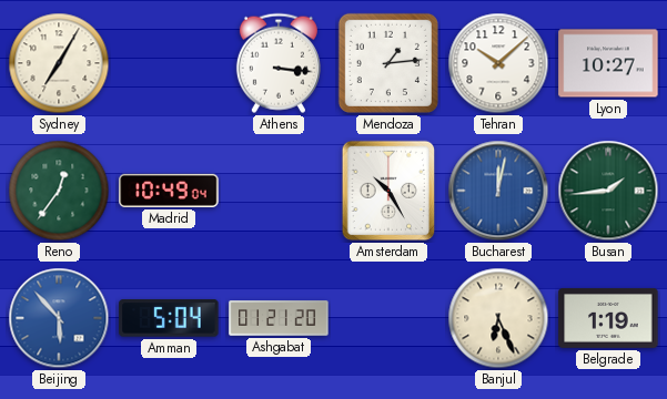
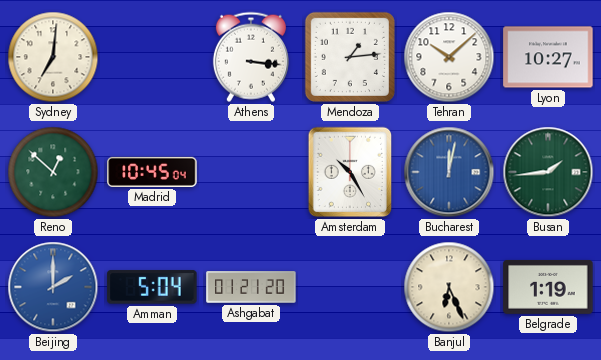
Sydney: 7:05 -> 7:01
Reno: 12:36 -> 12:52
Madrid: 10:49 -> 10:45
Beijing: 5:53 -> 2:00
